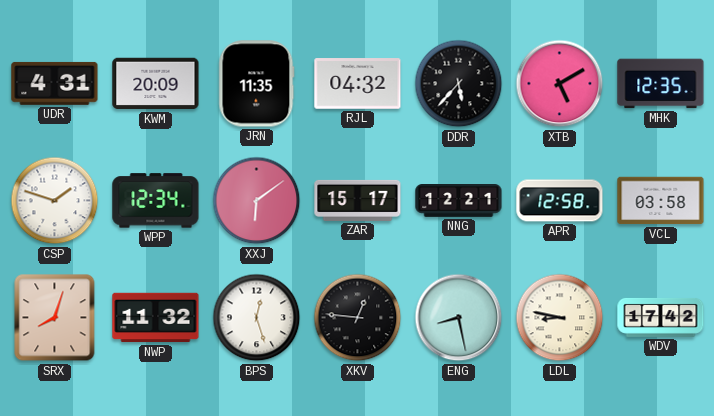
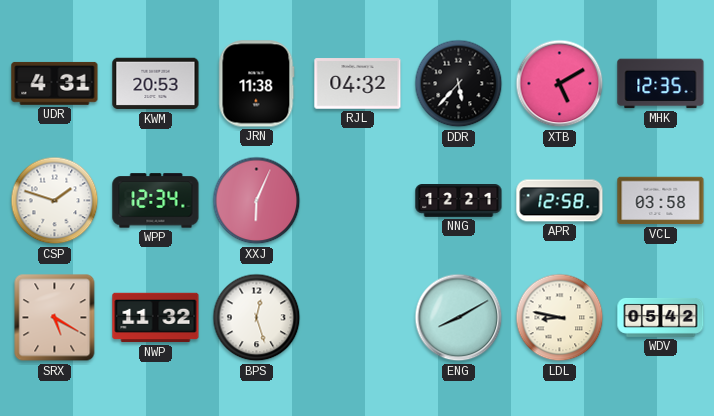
KWM: 20:09 -> 20:53
JRN: 11:35 -> 11:38
XXJ: 6:09 -> 6:04
ZAR: 15:17 -> none
SRX: 8:03 -> 5:20
XKV: 12:46 -> none
ENG: 8:28 -> 8:10
WDV: 17:42 -> 05:42
